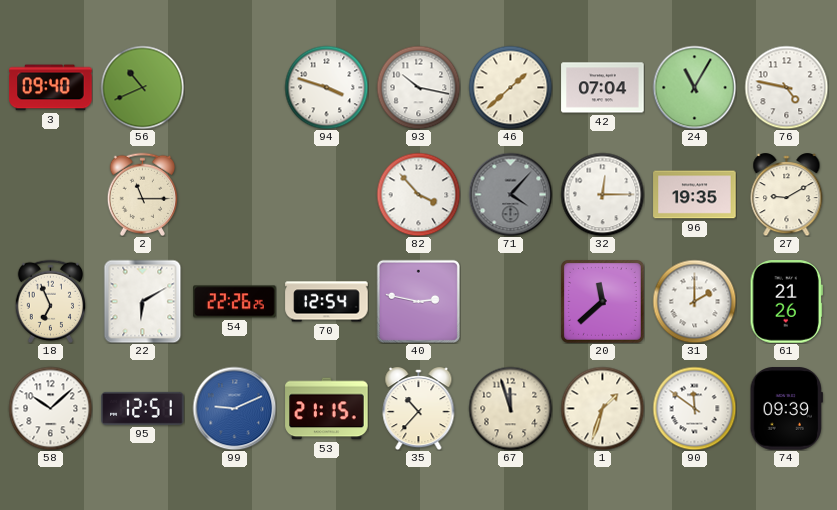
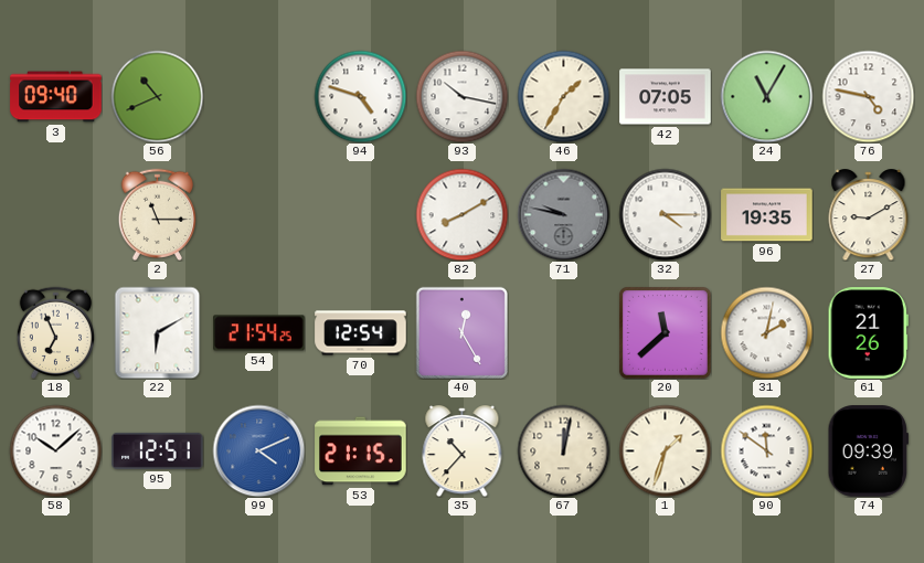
94: 3:48 -> 4:48
46: 1:38 -> 1:35
42: 07:04 -> 07:05
82: 3:53 -> 8:10
71: 4:07 -> 9:47
32: 12:15 -> 4:15
54: 22:26 -> 21:54
40: 2:47 -> 12:25
31: 2:00 -> 2:02
99: 9:11 -> 4:11
67: 11:57 -> 12:02
